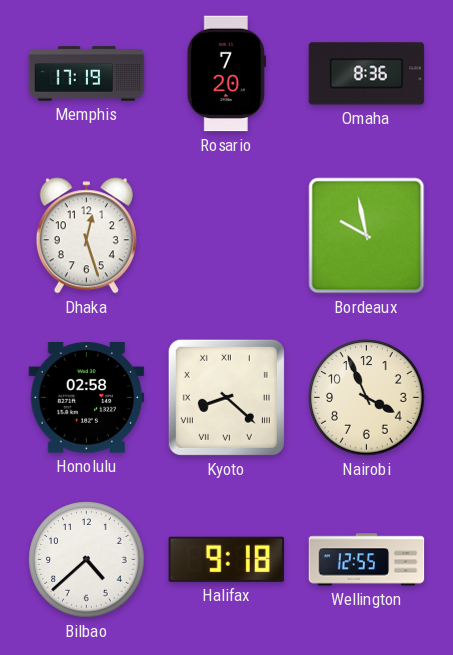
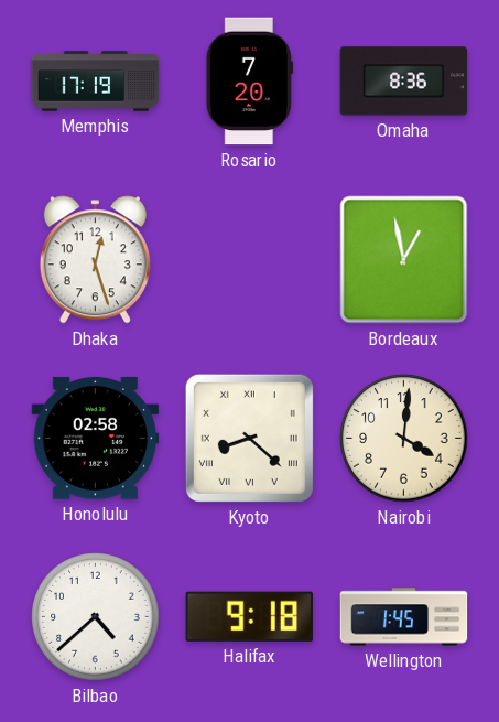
Bordeaux: 9:58 -> 12:58
Nairobi: 3:56 -> 4:01
Wellington: 12:55 -> 1:45
